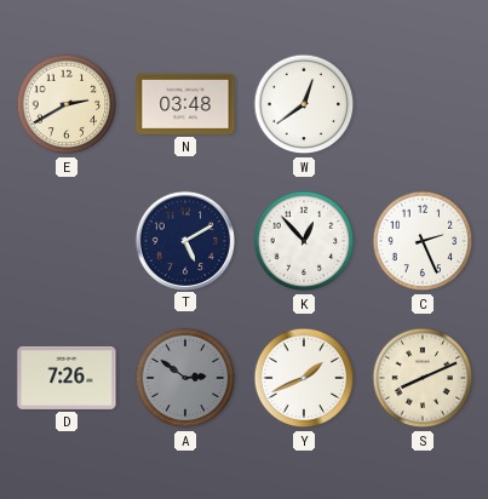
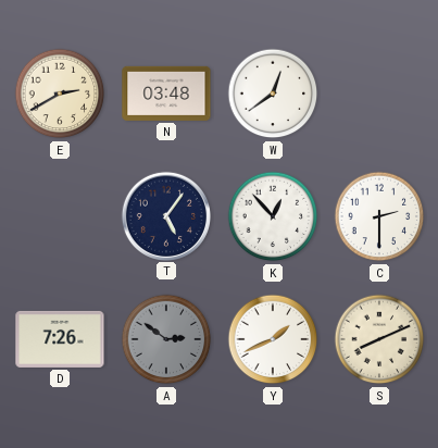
T: 5:10 -> 5:06
C: 2:26 -> 2:30
